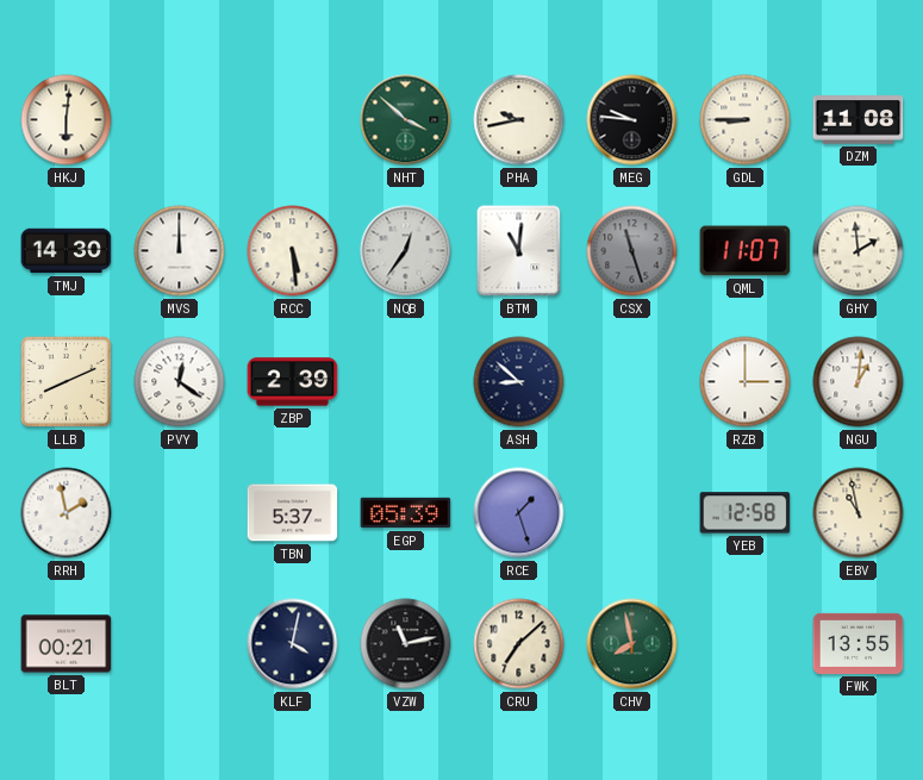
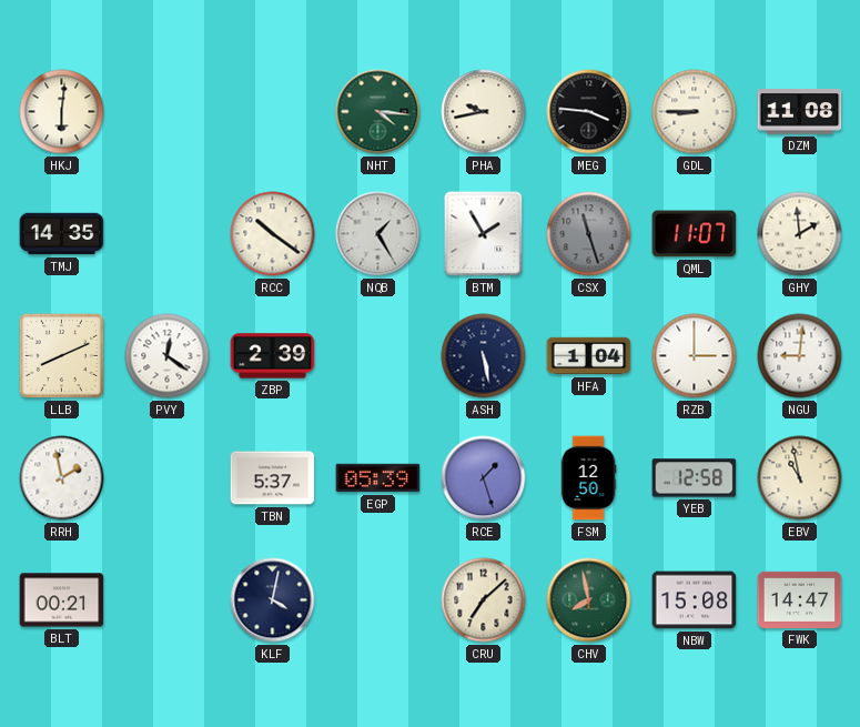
NHT: 3:52 -> 4:16
MEG: 9:46 -> 3:46
TMJ: 14:30 -> 14:35
MVS: 12:00 -> none
RCC: 5:29 -> 10:21
NQB: 12:36 -> 1:25
BTM: 11:01 -> 1:55
ASH: 8:52 -> 5:28
HFA: none -> 1:04
NGU: 1:01 -> 9:01
FSM: none -> 12:50
VZW: 11:13 -> none
NBW: none -> 15:08
FWK: 13:55 -> 14:47
